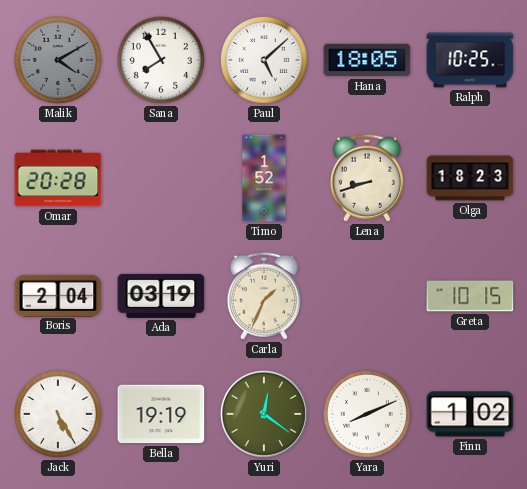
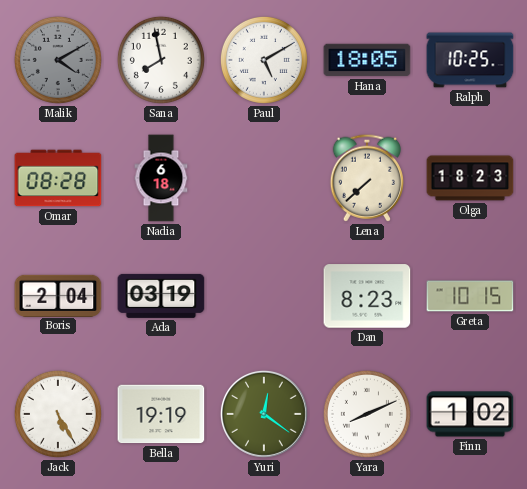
Sana: 7:55 -> 7:58
Paul: 5:08 -> 5:10
Omar: 20:28 -> 08:28
Nadia: none -> 6:18
Timo: 1:52 -> none
Lena: 8:42 -> 7:38
Carla: 1:34 -> none
Dan: none -> 8:23
